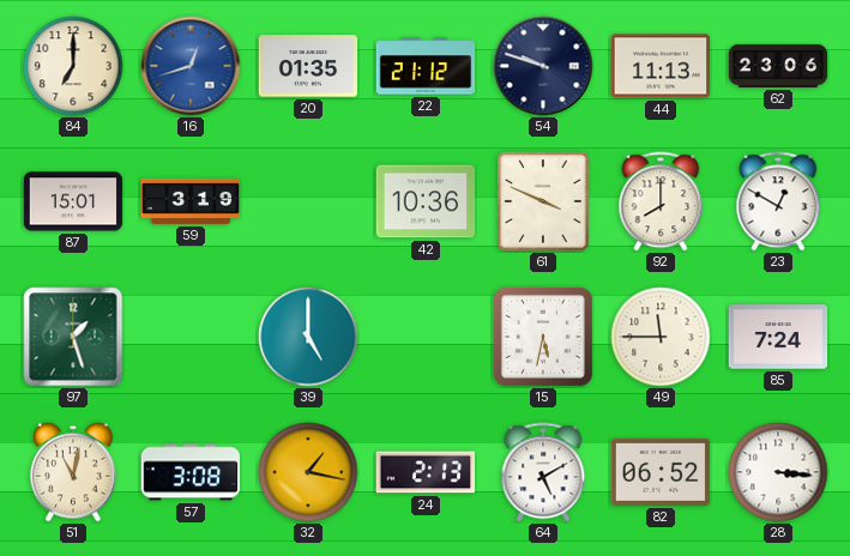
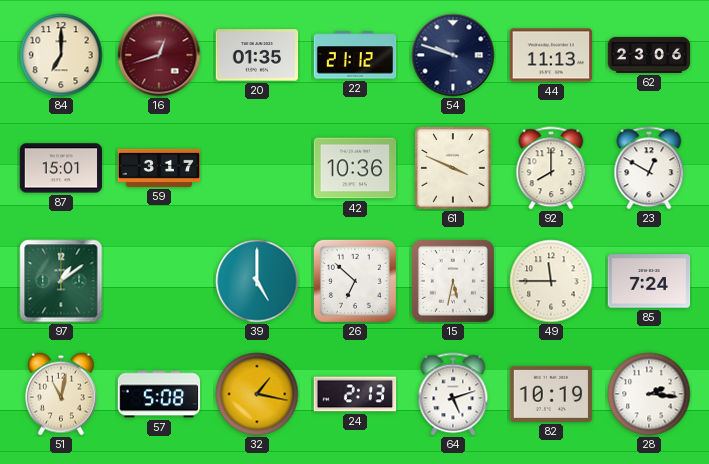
16 dial: blue -> burgundy
59: 3:19 -> 3:17
97: 1:27 -> 1:09
26: none -> 6:52
57: 3:08 -> 5:08
64: 5:10 -> 5:12
82: 06:52 -> 10:19
28: 3:16 -> 2:16
